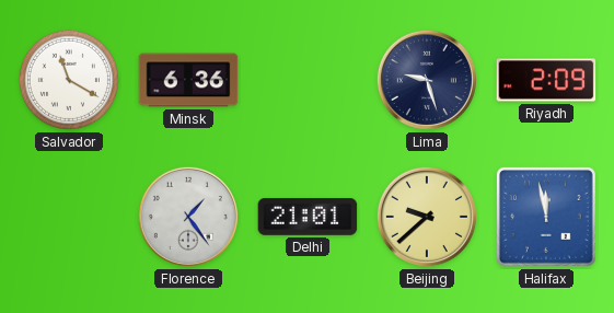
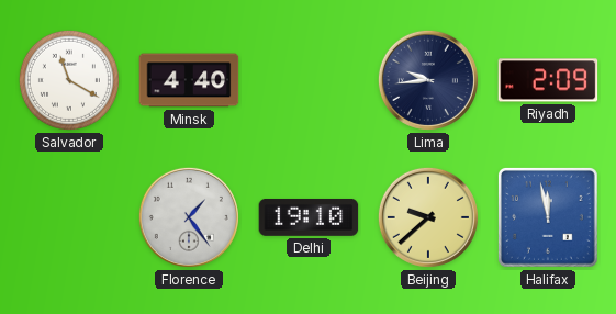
Minsk: 6:36 -> 4:40
Lima: 9:27 -> 9:44
Delhi: 21:01 -> 19:10
